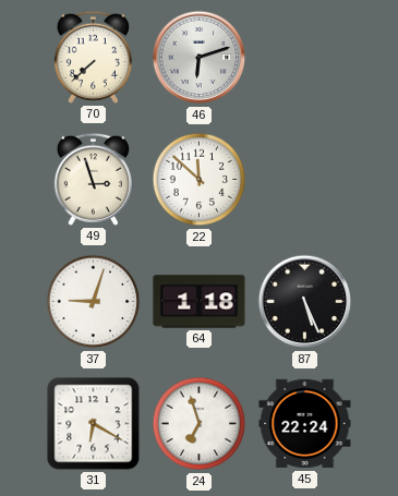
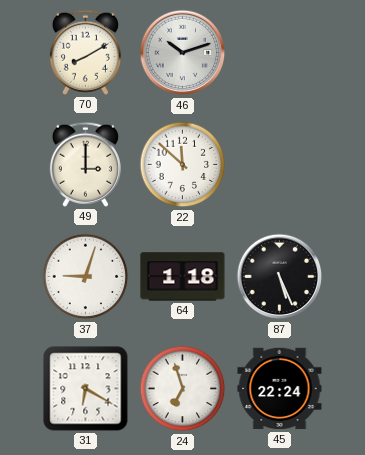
70: 7:38 -> 8:10
46: 6:12 -> 10:12
49: 2:57 -> 3:00
